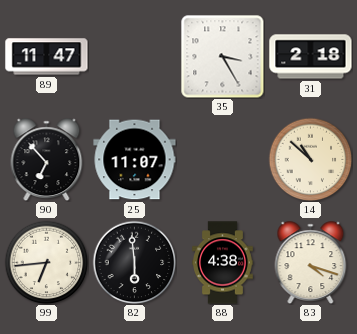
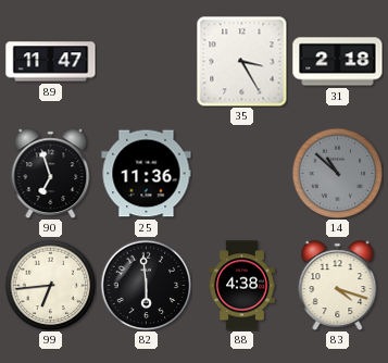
90: 6:53 -> 6:57
25: 11:07 -> 11:36
14 dial: cream -> grey
